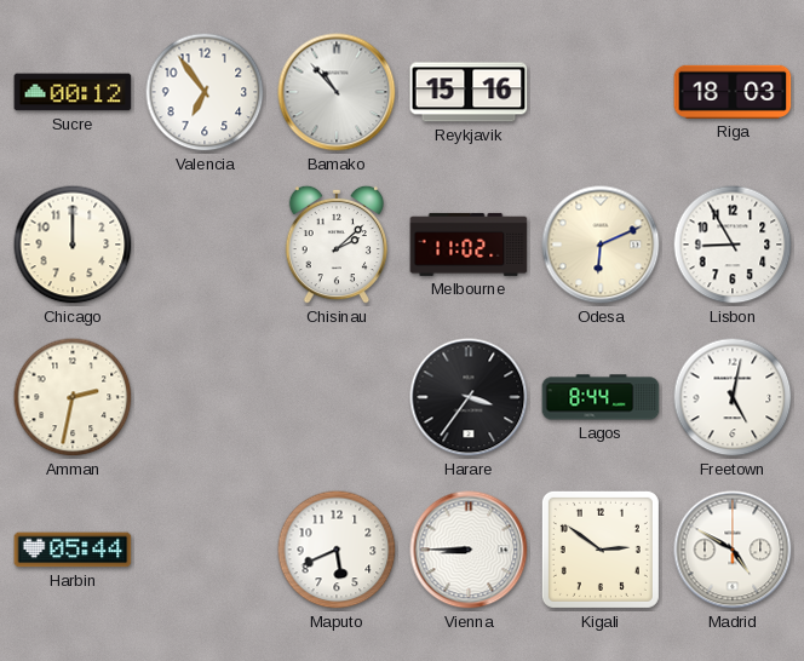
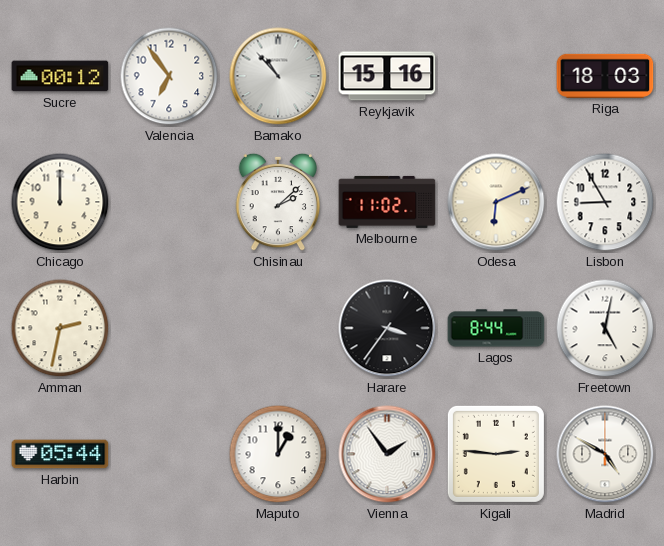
Maputo: 5:41 -> 1:00
Vienna: 8:45 -> 1:54
Kigali: 2:51 -> 2:46
